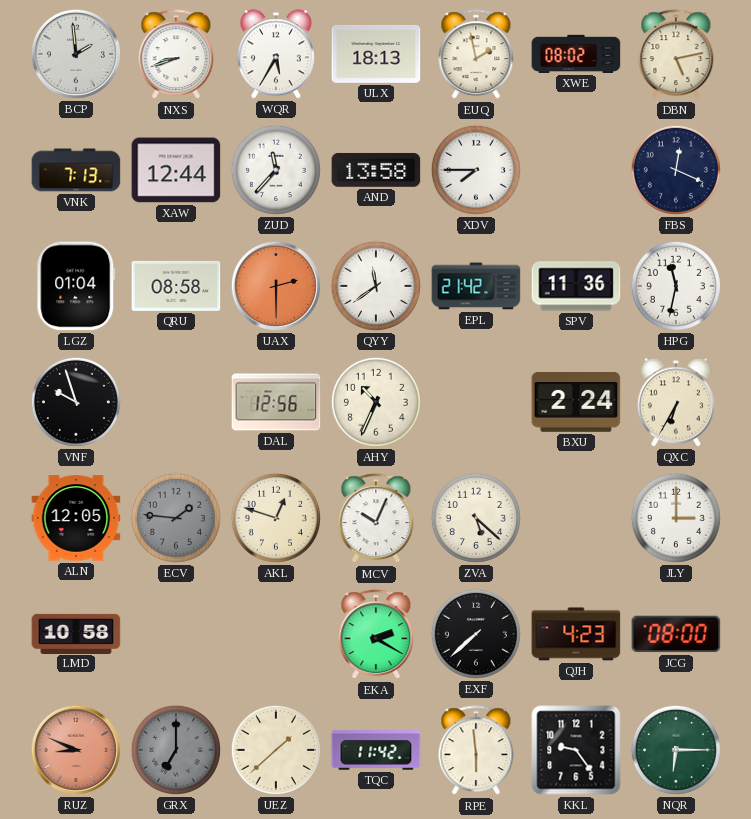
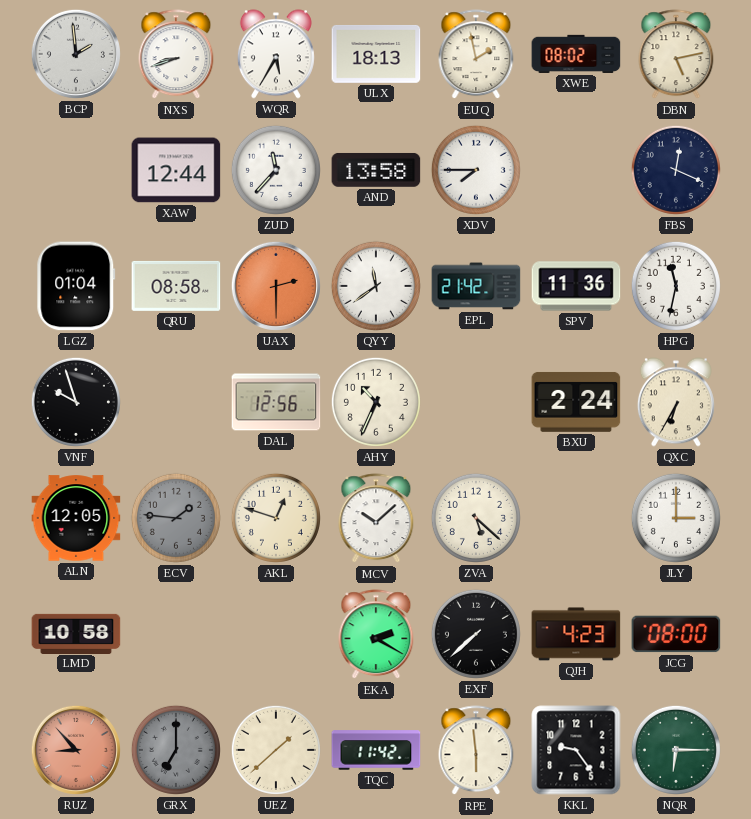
VNK: 7:13 -> none
MCV: 10:04 -> 10:08
RUZ: 8:49 -> 8:53
